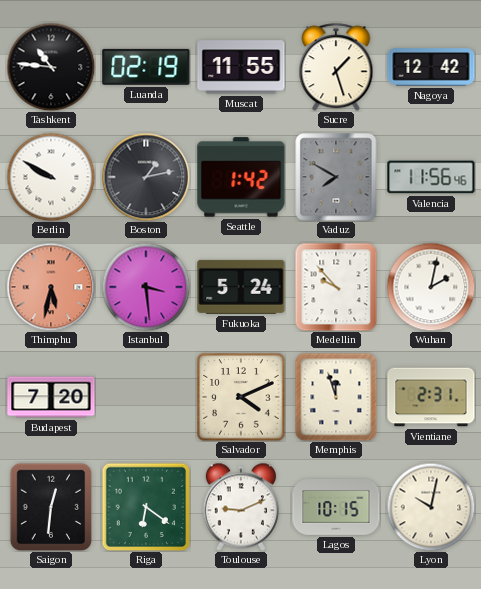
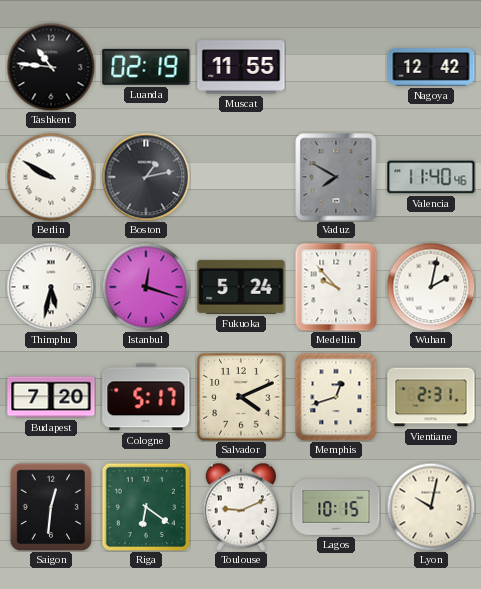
Sucre: 1:27 -> none
Seattle: 1:42 -> none
Valencia: 11:56 -> 11:40
Thimphu dial: salmon -> white
Istanbul: 3:29 -> 12:18
Cologne: none -> 5:17
Memphis: 11:57 -> 12:42
